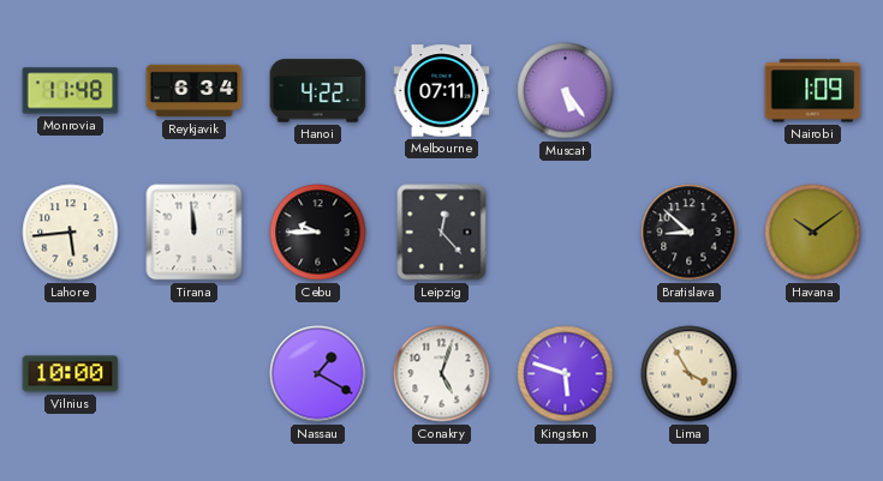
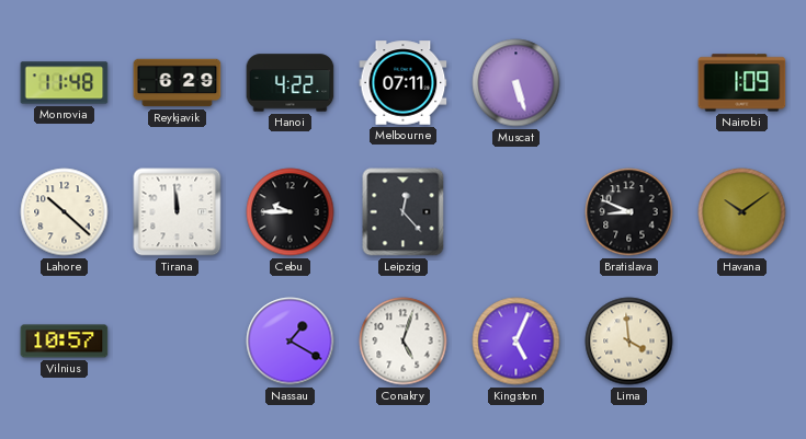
Reykjavik: 6:34 -> 6:29
Muscat: 5:24 -> 5:27
Lahore: 5:44 -> 10:22
Bratislava: 8:52 -> 8:49
Vilnius: 10:00 -> 10:57
Kingston: 5:48 -> 5:04
Lima: 3:55 -> 3:59
